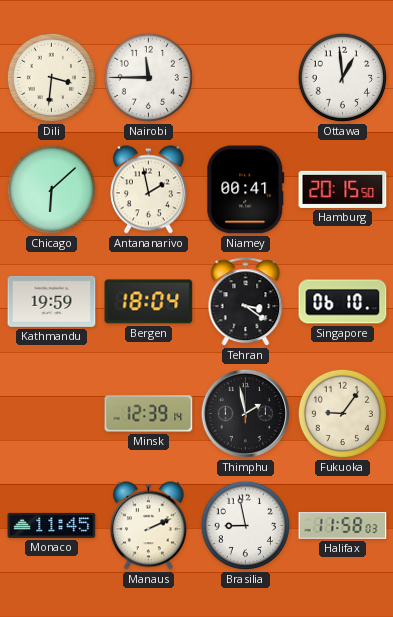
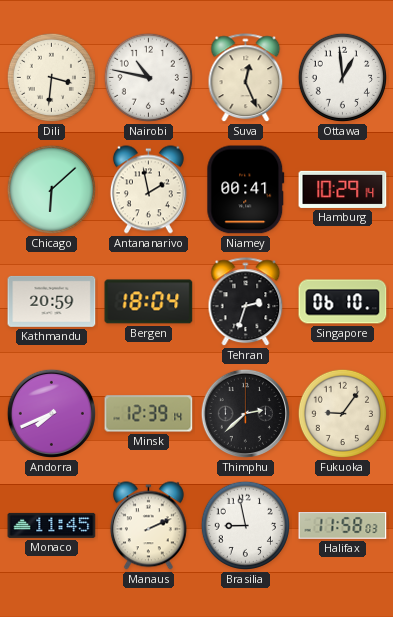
Nairobi: 11:45 -> 10:47
Suva: none -> 12:26
Hamburg: 20:15 -> 10:29
Kathmandu: 19:59 -> 20:59
Tehran: 3:21 -> 2:33
Andorra: none -> 7:41
Thimphu: 1:58 -> 2:38
